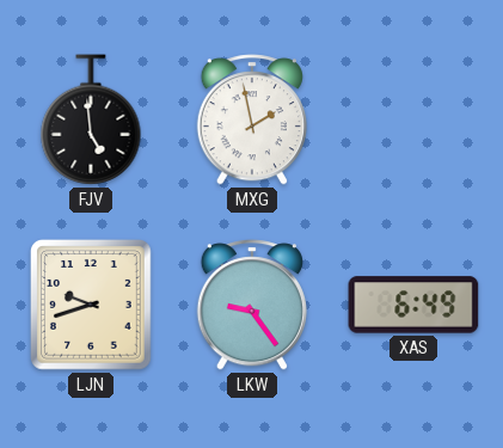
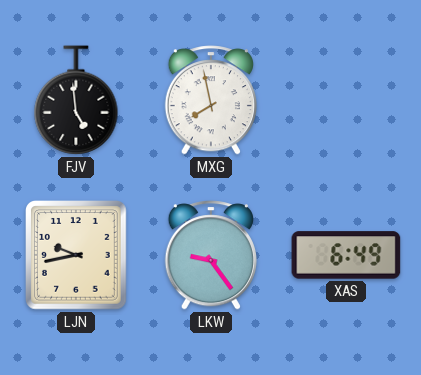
MXG: 1:58 -> 7:58
LJN: 9:42 -> 9:43
